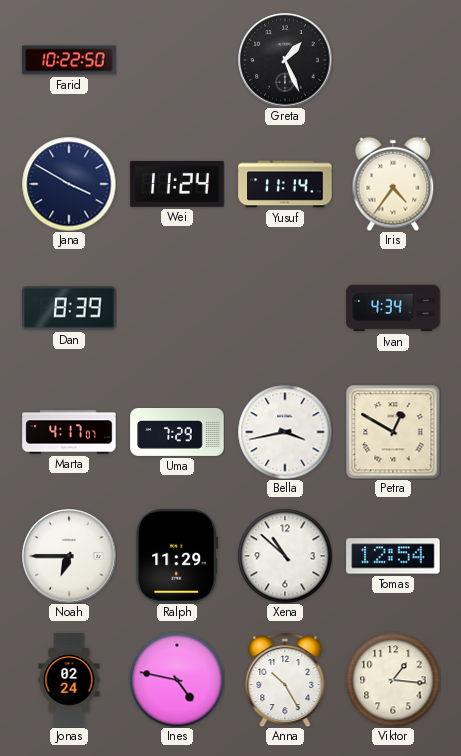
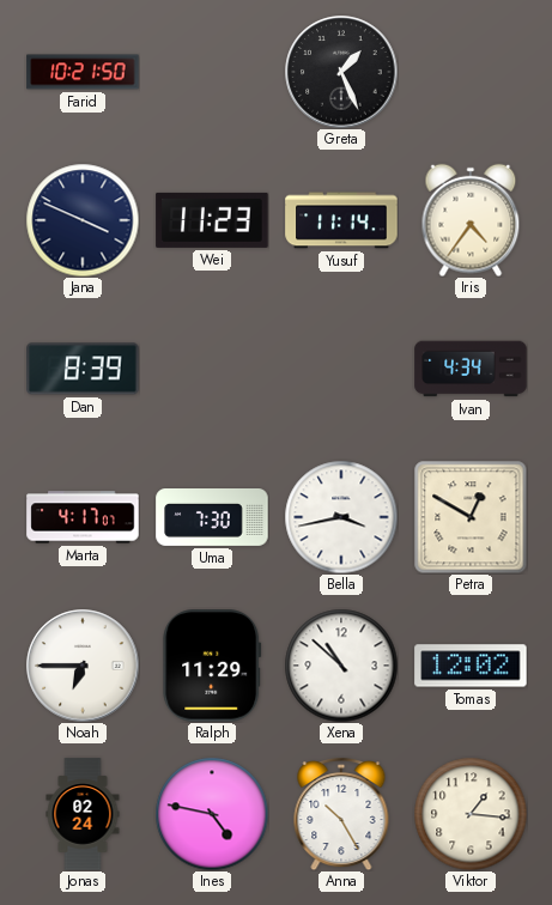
Farid: 10:22 -> 10:21
Jana: 3:50 -> 3:49
Wei: 11:24 -> 11:23
Uma: 7:29 -> 7:30
Tomas: 12:54 -> 12:02
